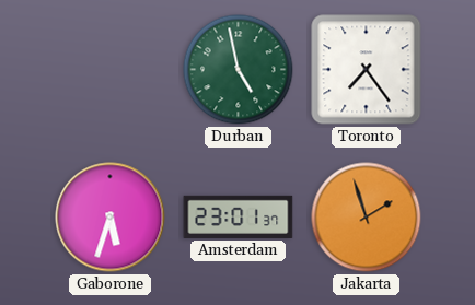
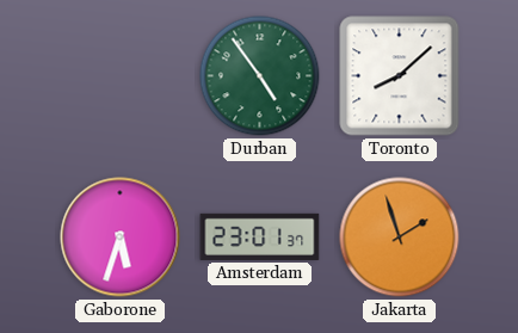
Durban: 4:58 -> 4:54
Toronto: 7:24 -> 8:08
